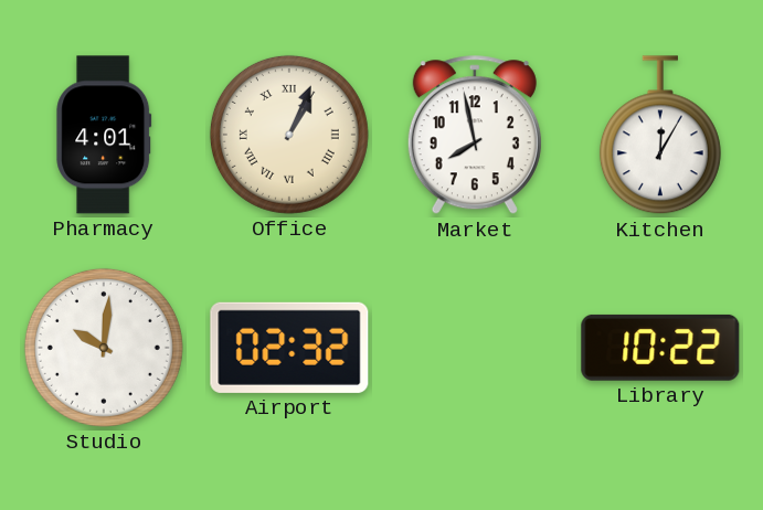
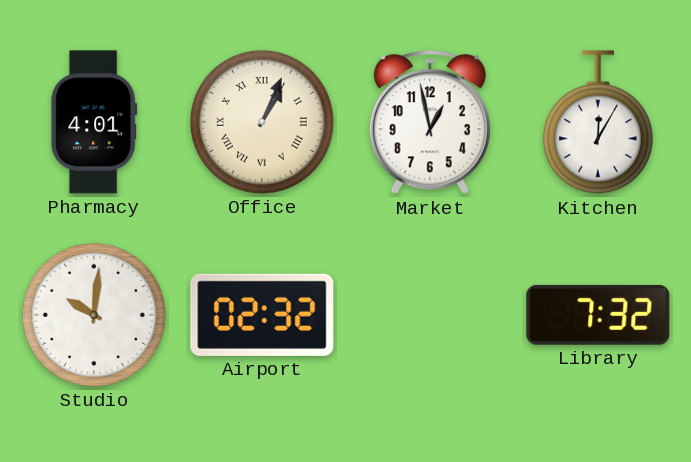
Market: 7:58 -> 12:58
Library: 10:22 -> 7:32
